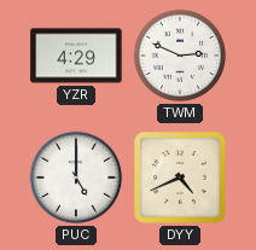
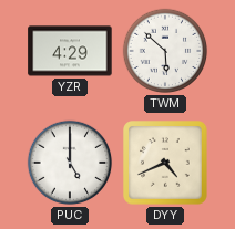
TWM: 2:49 -> 5:52
